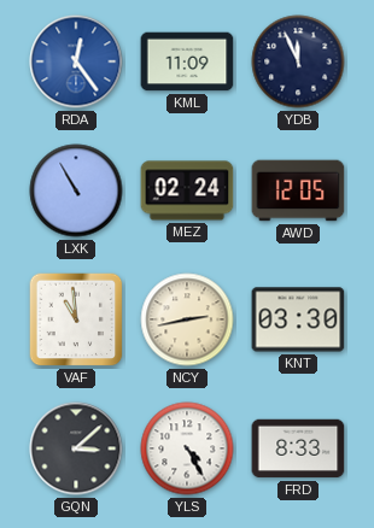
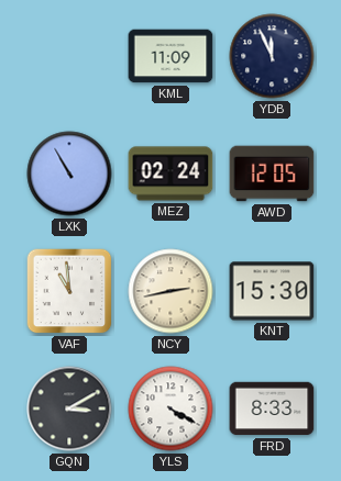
RDA: 12:24 -> none
KNT: 03:30 -> 15:30
GQN: 3:08 -> 3:10
YLS: 4:25 -> 4:20
